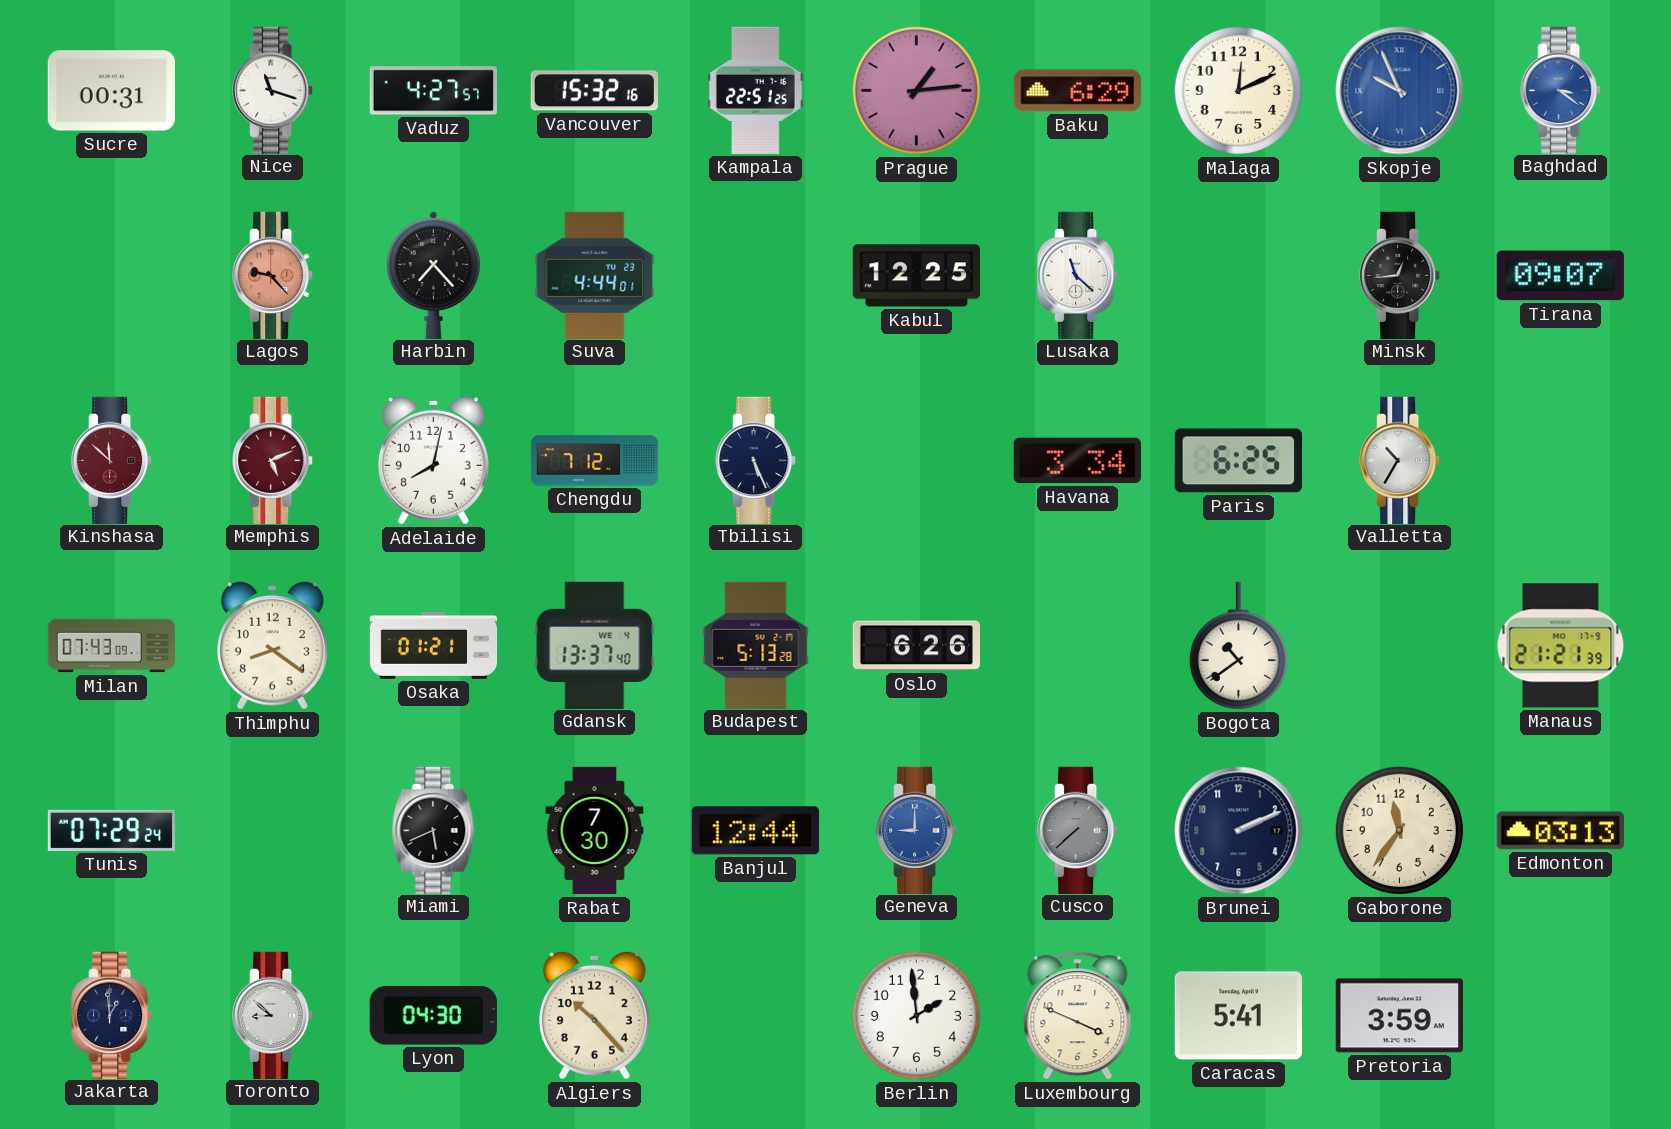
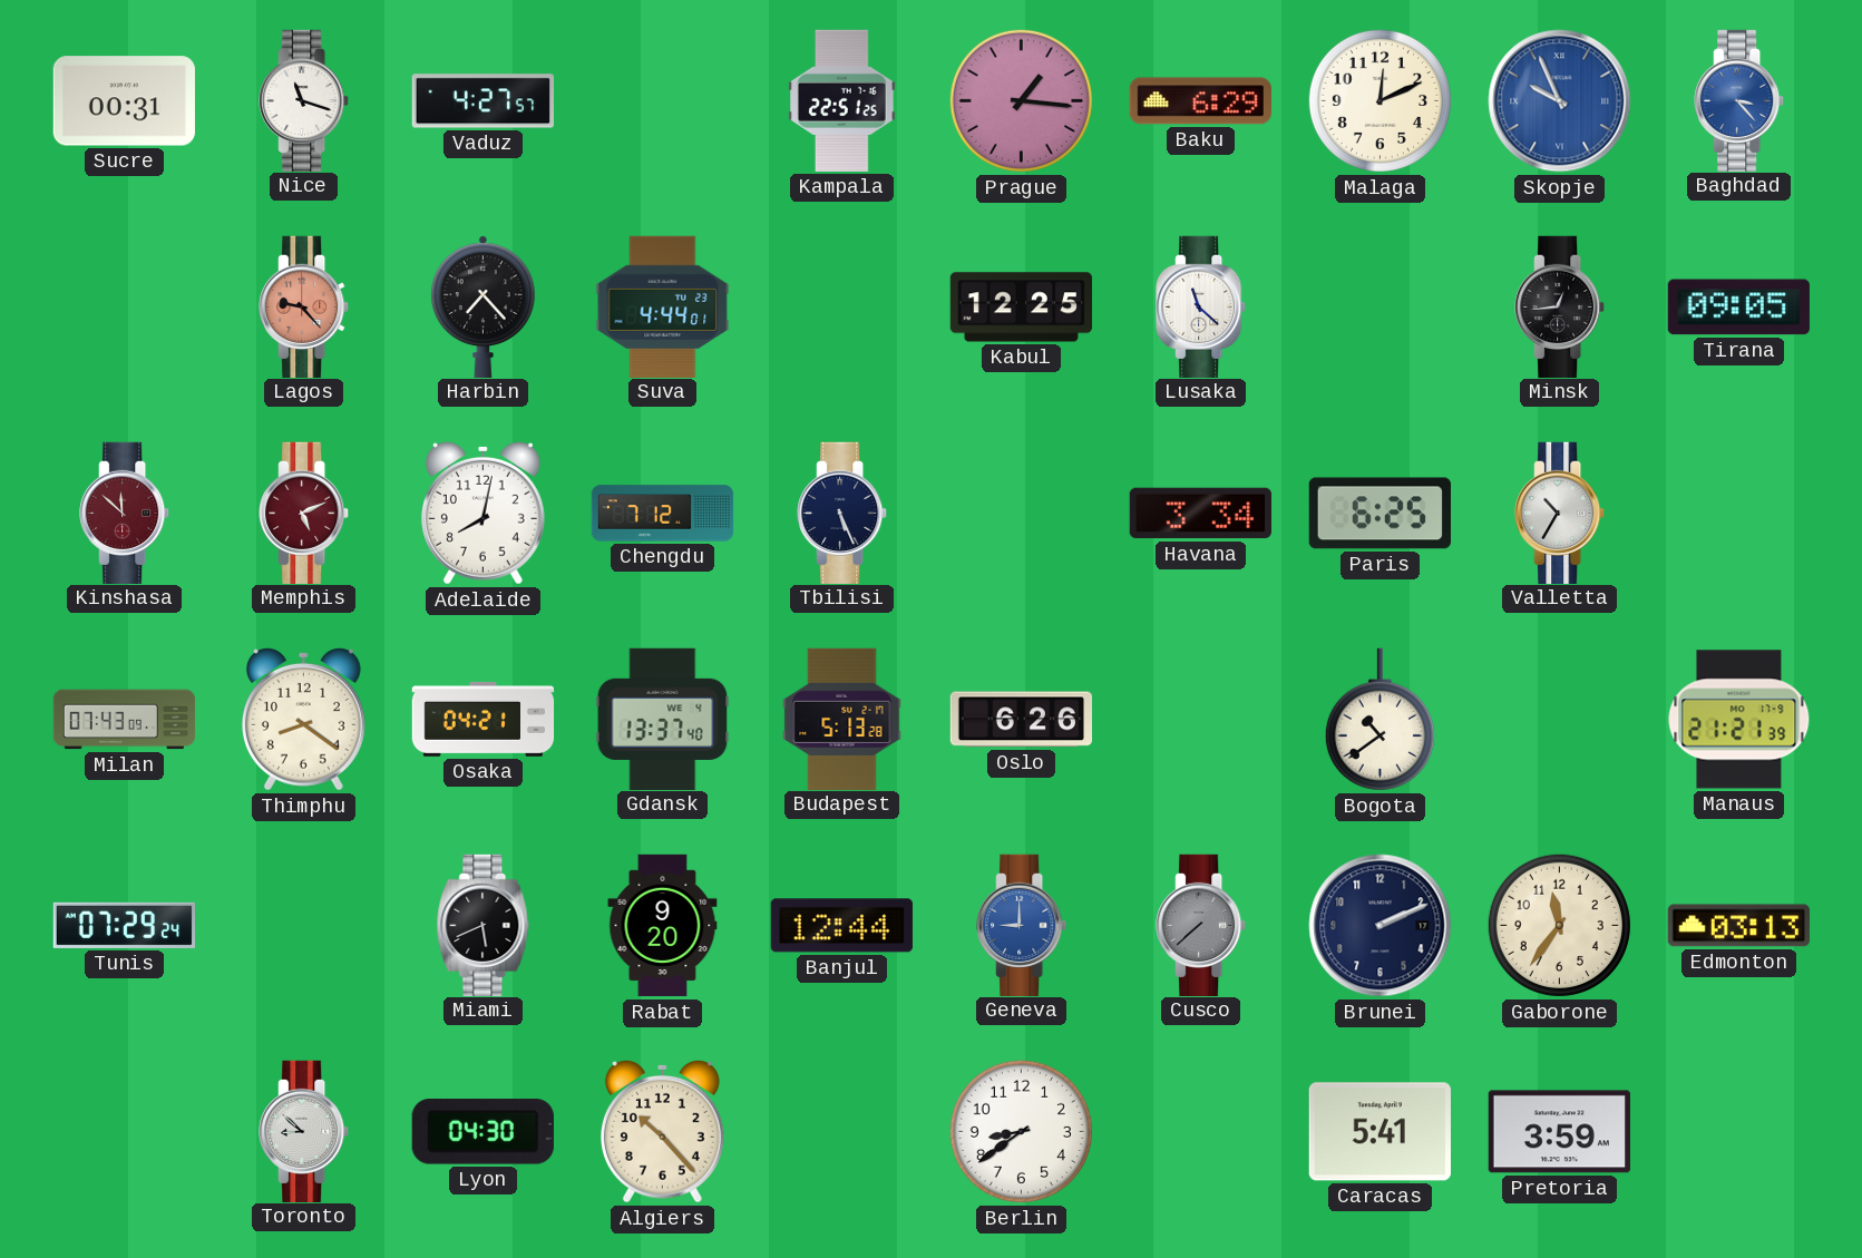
Vancouver: 15:32 -> none
Prague: 1:14 -> 1:16
Baghdad: 3:21 -> 3:23
Tirana: 09:07 -> 09:05
Osaka: 01:21 -> 04:21
Rabat: 7:30 -> 9:20
Jakarta: 12:59 -> none
Berlin: 1:59 -> 8:39
Luxembourg: 3:49 -> none
